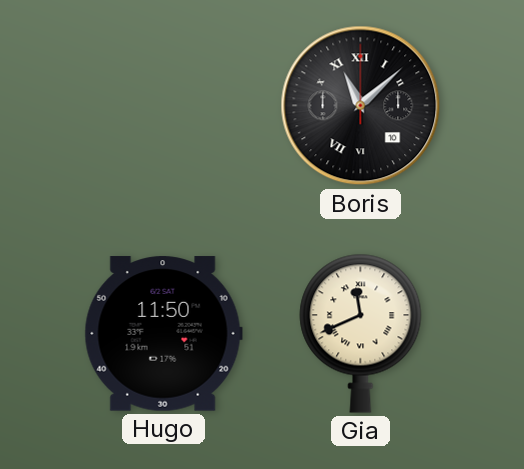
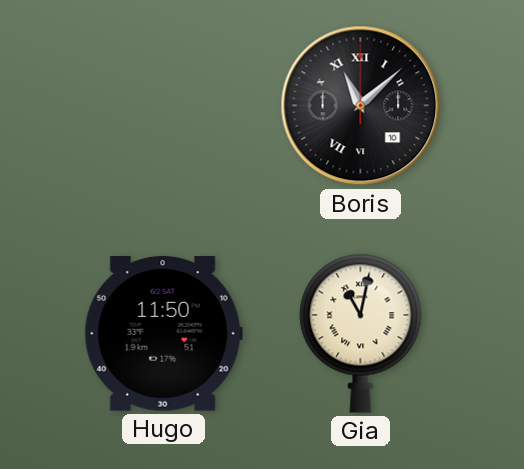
Gia: 11:41 -> 11:02
